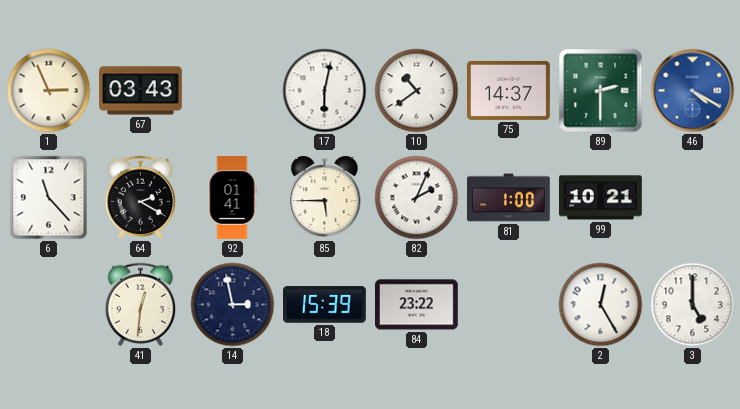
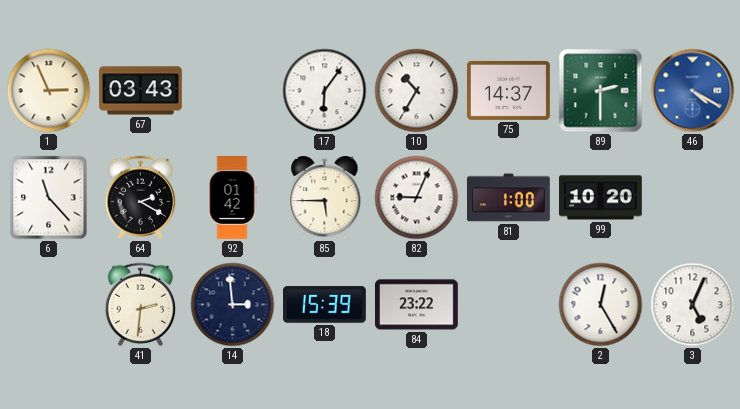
17: 6:02 -> 6:06
10: 10:39 -> 10:35
92: 01:41 -> 01:42
82: 2:04 -> 9:04
99: 10:21 -> 10:20
41: 12:31 -> 2:31
14: 2:58 -> 2:59
3: 5:00 -> 5:04
